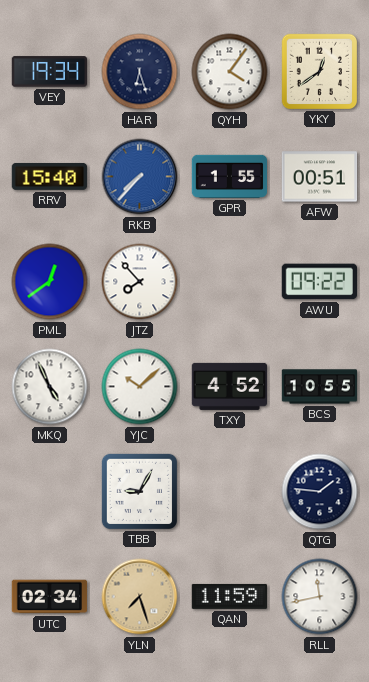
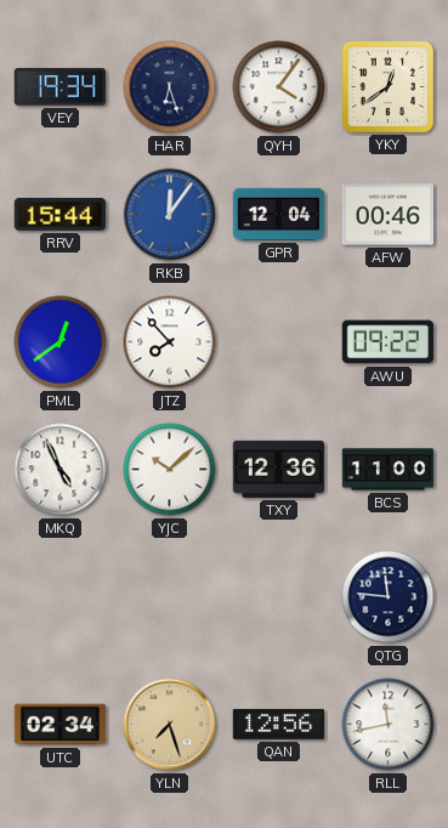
RRV: 15:40 -> 15:44
RKB: 7:37 -> 12:06
GPR: 1:55 -> 12:04
AFW: 00:51 -> 00:46
TXY: 4:52 -> 12:36
BCS: 10:55 -> 11:00
TBB: 9:05 -> none
QTG: 1:46 -> 11:46
QAN: 11:59 -> 12:56
